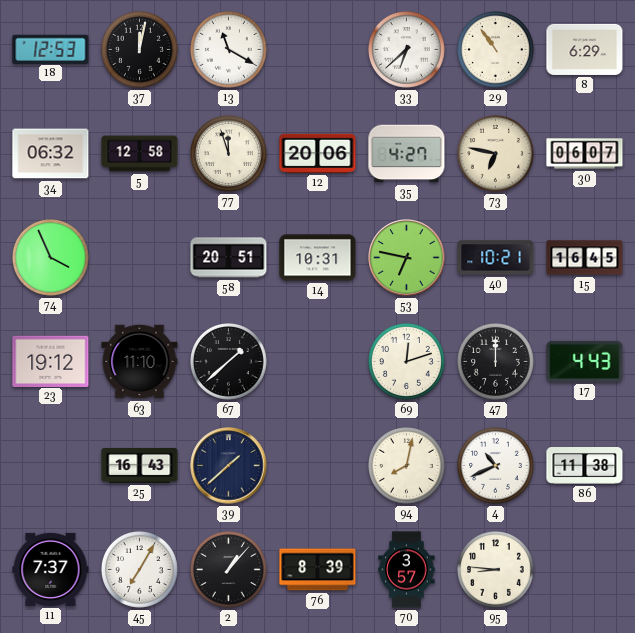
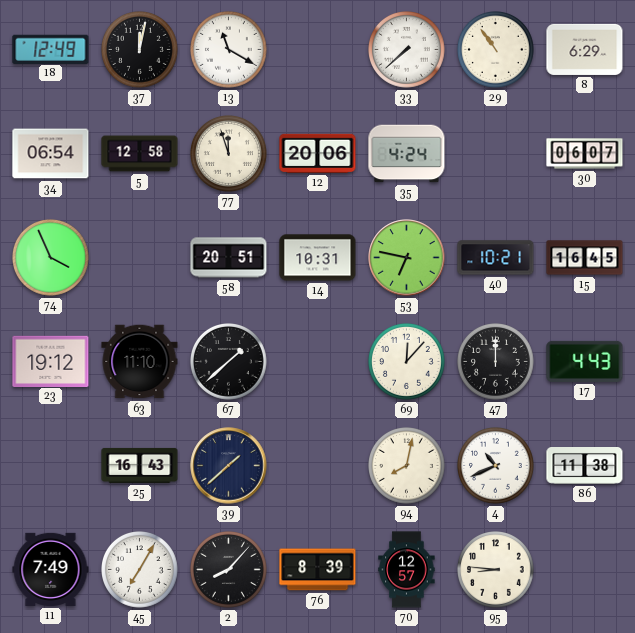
18: 12:53 -> 12:49
33: 6:38 -> 7:38
34: 06:32 -> 06:54
35: 4:27 -> 4:24
73: 6:47 -> none
69: 12:12 -> 12:07
11: 7:37 -> 7:49
2: 1:07 -> 8:07
70: 3:57 -> 12:57
